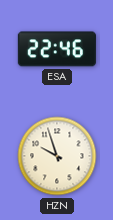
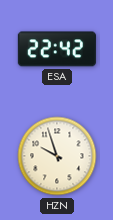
ESA: 22:46 -> 22:42
